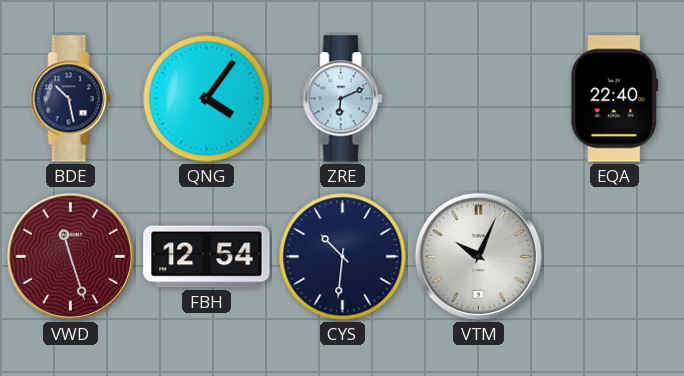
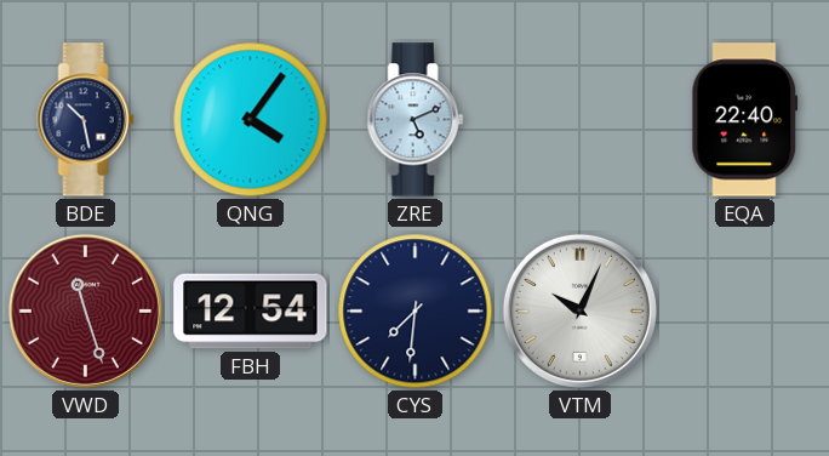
ZRE: 6:11 -> 5:11
CYS: 10:31 -> 7:31
